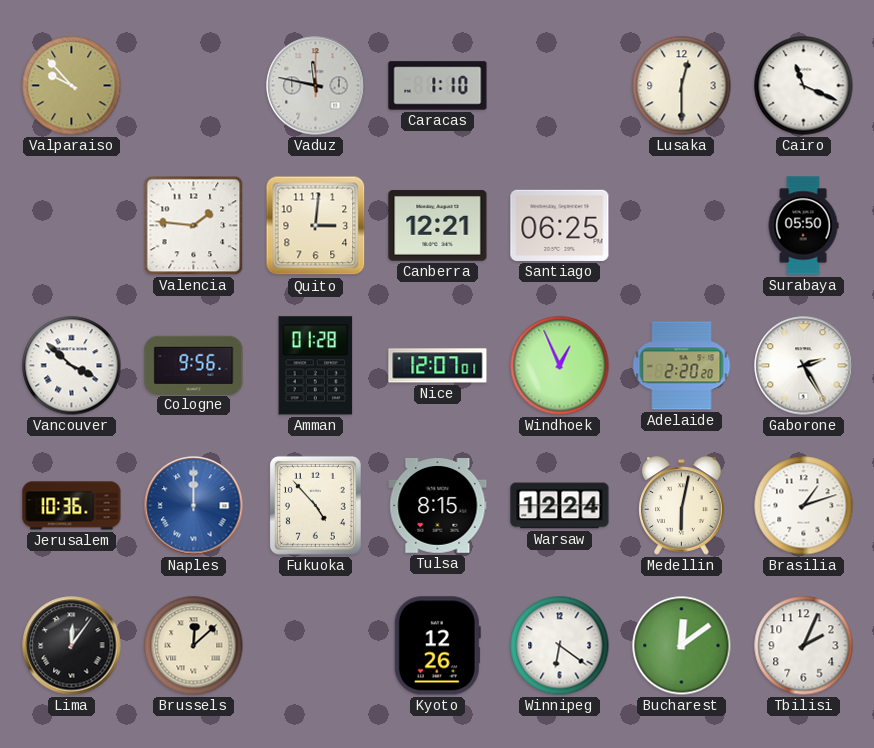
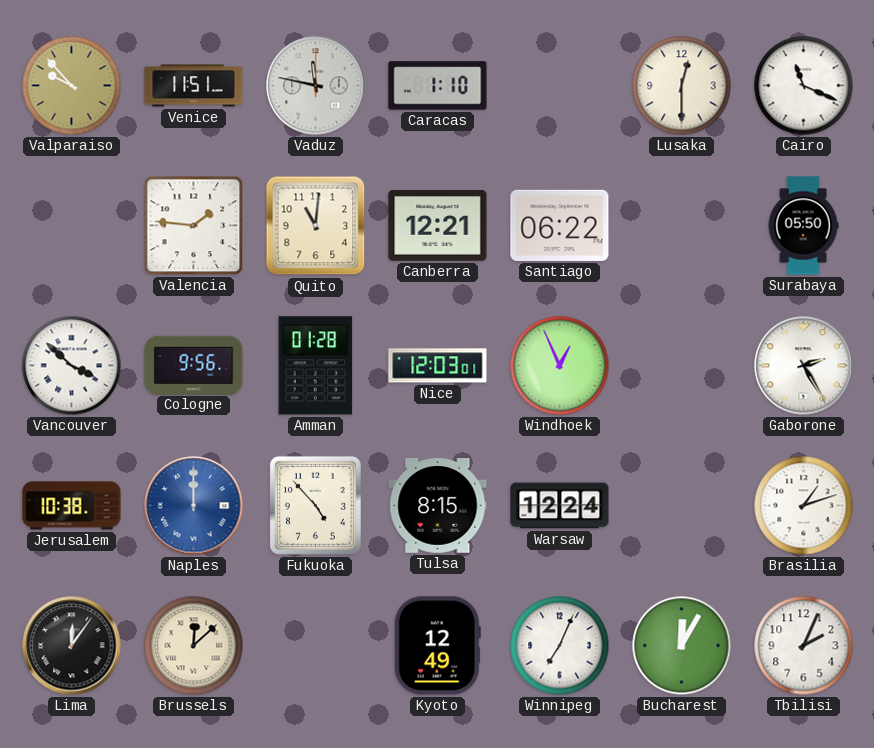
Venice: none -> 11:51
Quito: 3:01 -> 11:01
Santiago: 06:25 -> 06:22
Nice: 12:07 -> 12:03
Adelaide: 2:20 -> none
Jerusalem: 10:36 -> 10:38
Medellin: 6:02 -> none
Kyoto: 12:26 -> 12:49
Winnipeg: 6:21 -> 7:04
Bucharest: 12:09 -> 12:05
